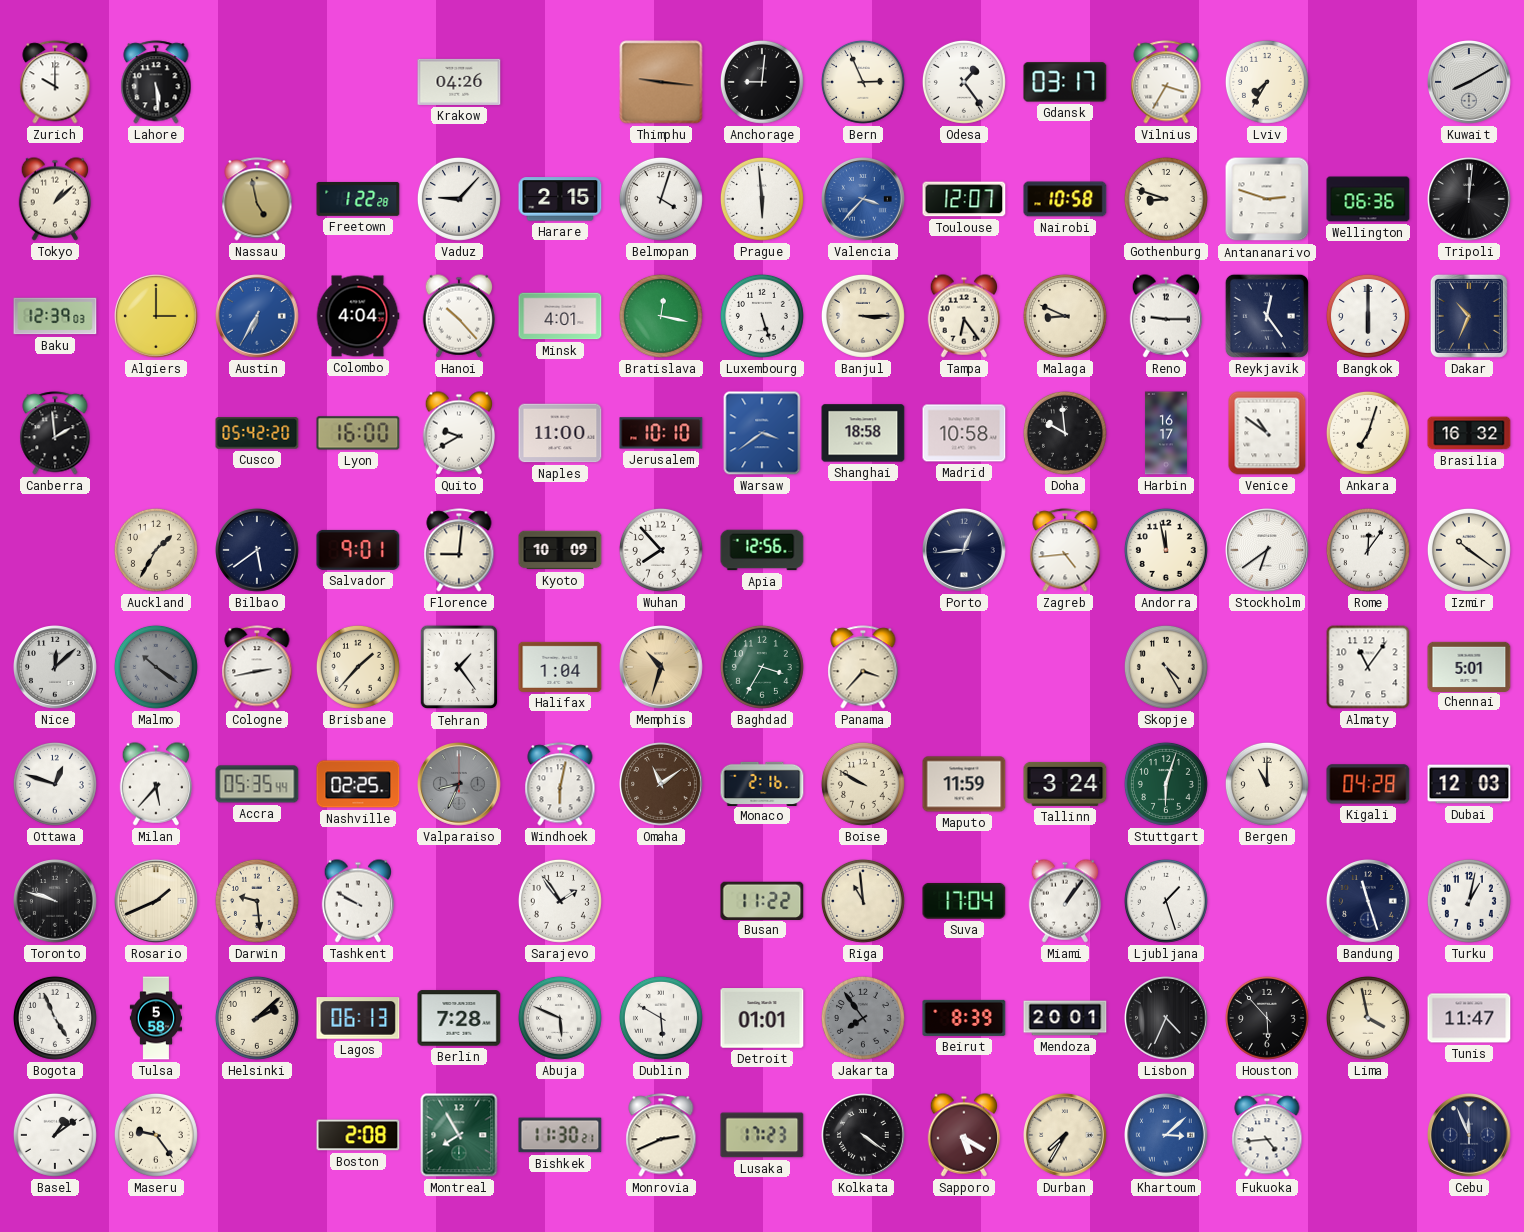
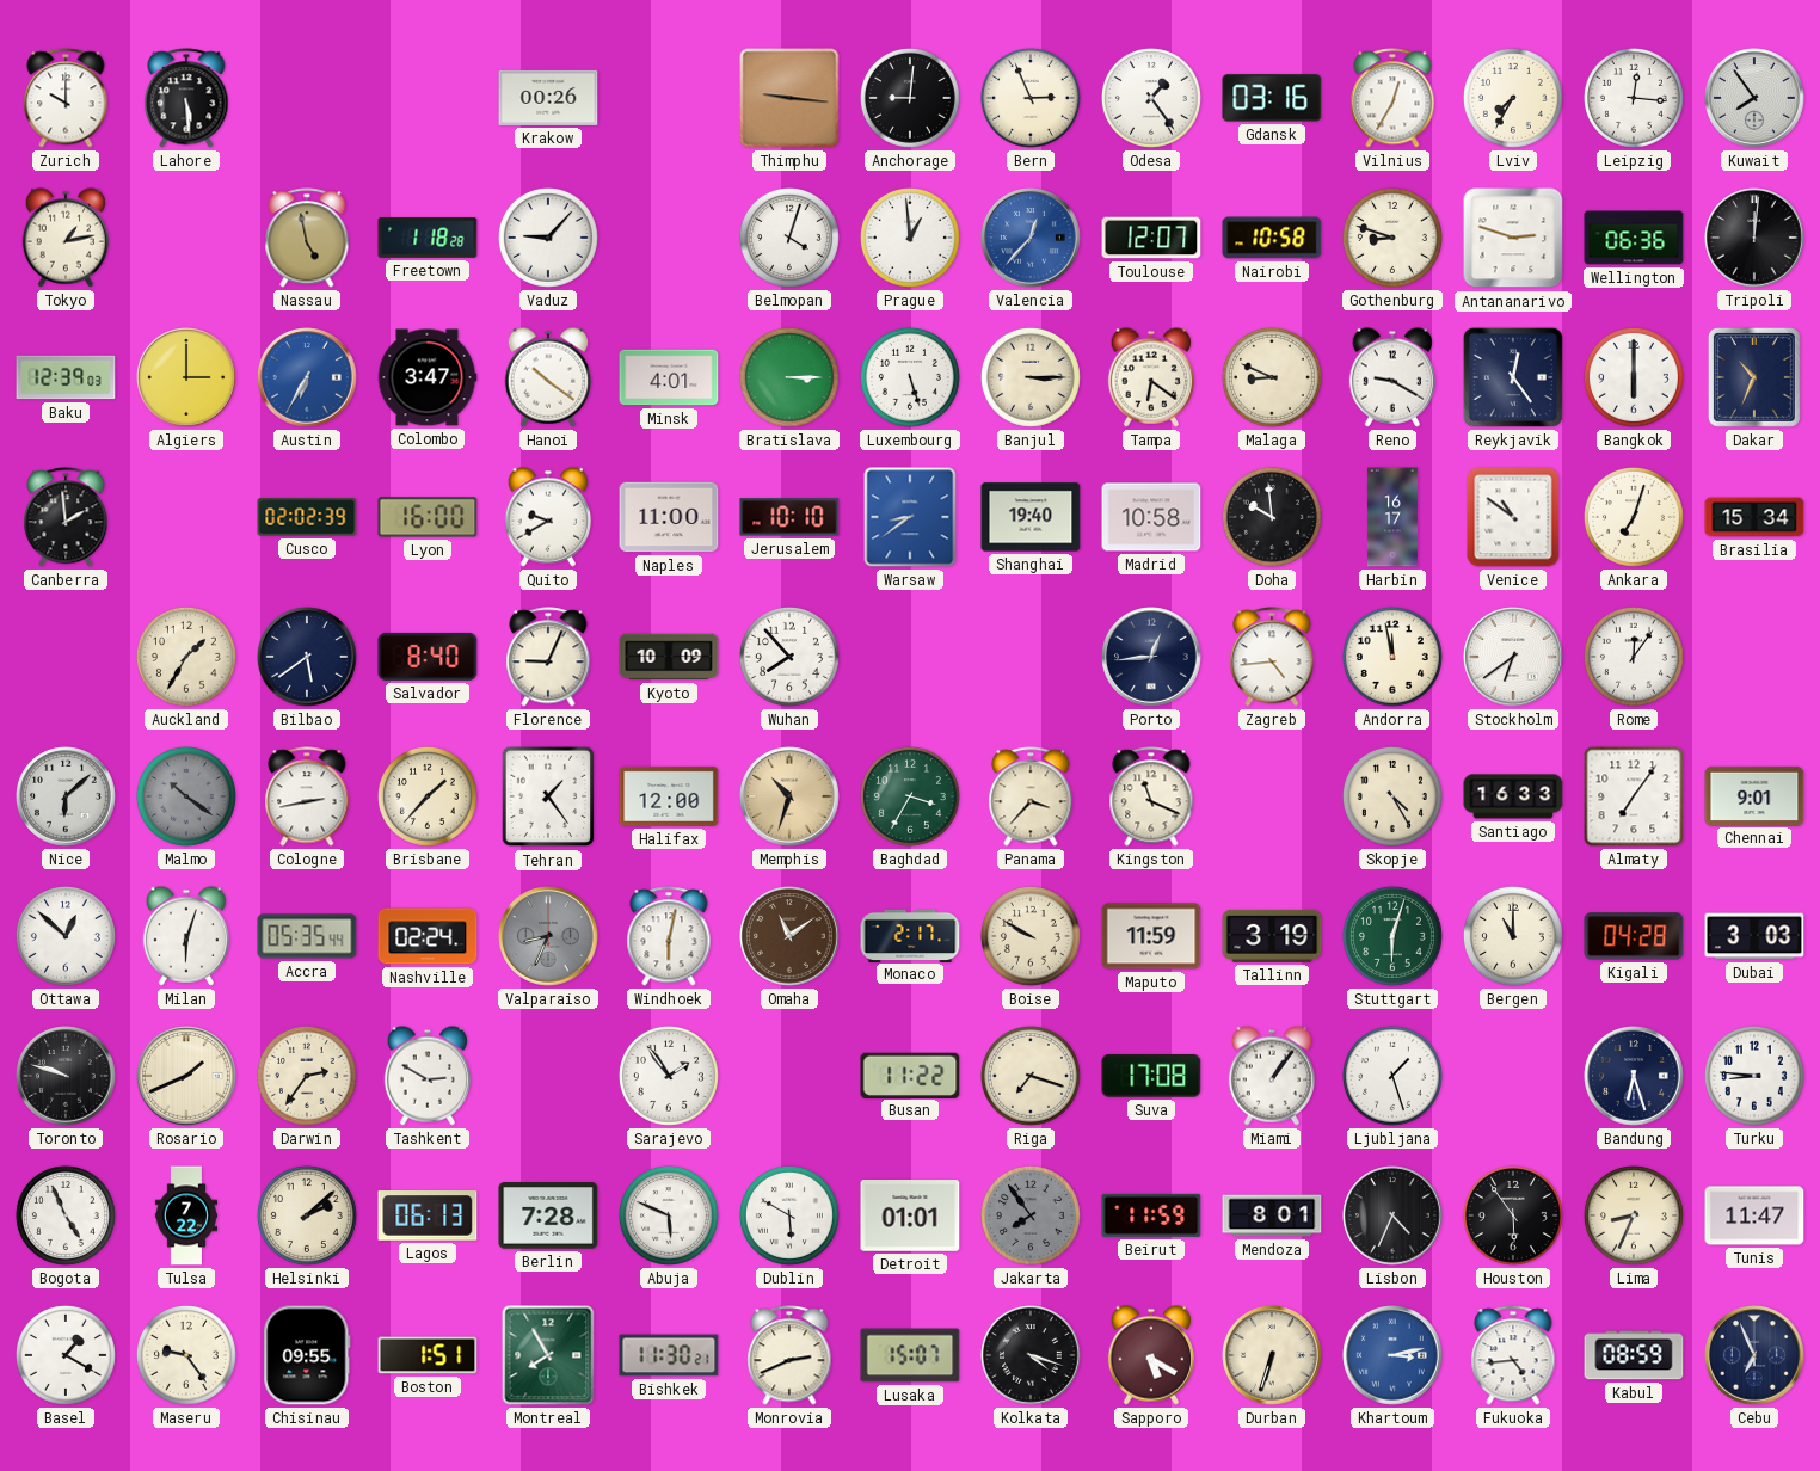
Krakow: 04:26 -> 00:26
Gdansk: 03:17 -> 03:16
Vilnius: 3:35 -> 12:35
Leipzig: none -> 12:16
Kuwait: 8:10 -> 7:54
Tokyo: 1:08 -> 1:13
Freetown: 1:22 -> 1:18
Harare: 2:15 -> none
Prague: 5:59 -> 12:59
Valencia: 3:37 -> 12:37
Colombo: 4:04 -> 3:47
Hanoi: 10:23 -> 10:21
Bratislava: 12:17 -> 3:15
Tampa: 6:24 -> 6:21
Reno: 9:15 -> 9:20
Cusco: 05:42 -> 02:02
Warsaw: 3:39 -> 8:39
Shanghai: 18:58 -> 19:40
Brasilia: 16:32 -> 15:34
Salvador: 9:01 -> 8:40
Florence: 9:01 -> 9:04
Apia: 12:56 -> none
Izmir: 10:21 -> none
Nice: 12:08 -> 6:08
Halifax: 1:04 -> 12:00
Kingston: none -> 11:19
Santiago: none -> 16:33
Almaty: 11:06 -> 7:06
Chennai: 5:01 -> 9:01
Ottawa: 12:48 -> 12:52
Milan: 5:37 -> 6:03
Nashville: 02:25 -> 02:24
Monaco: 2:16 -> 2:17
Tallinn: 3:24 -> 3:19
Dubai: 12:03 -> 3:03
Darwin: 9:29 -> 2:36
Tashkent: 9:50 -> 2:50
Riga: 10:59 -> 7:18
Suva: 17:04 -> 17:08
Bandung: 11:27 -> 6:27
Turku: 1:02 -> 8:46
Tulsa: 5:58 -> 7:22
Beirut: 8:39 -> 11:59
Mendoza: 20:01 -> 8:01
Houston: 5:53 -> 5:54
Lima: 3:58 -> 8:34
Basel: 1:09 -> 1:20
Chisinau: none -> 09:55
Boston: 2:08 -> 1:51
Lusaka: 17:23 -> 15:07
Kolkata: 4:21 -> 4:18
Durban: 7:35 -> 6:33
Khartoum: 3:08 -> 3:13
Kabul: none -> 08:59
Cebu: 11:56 -> 6:56
